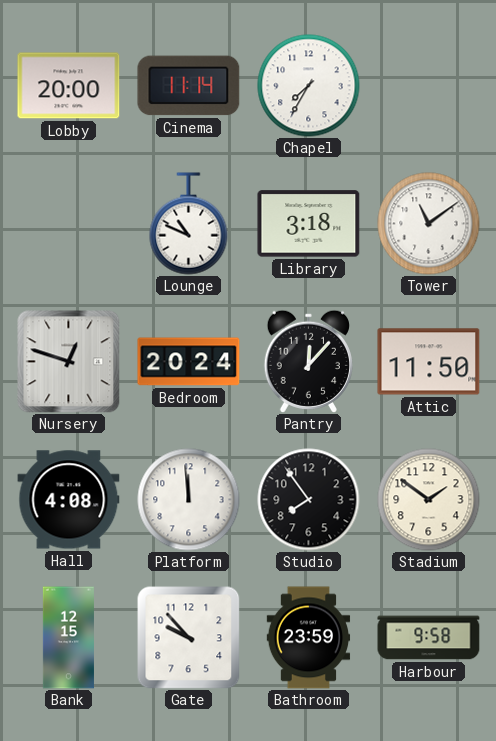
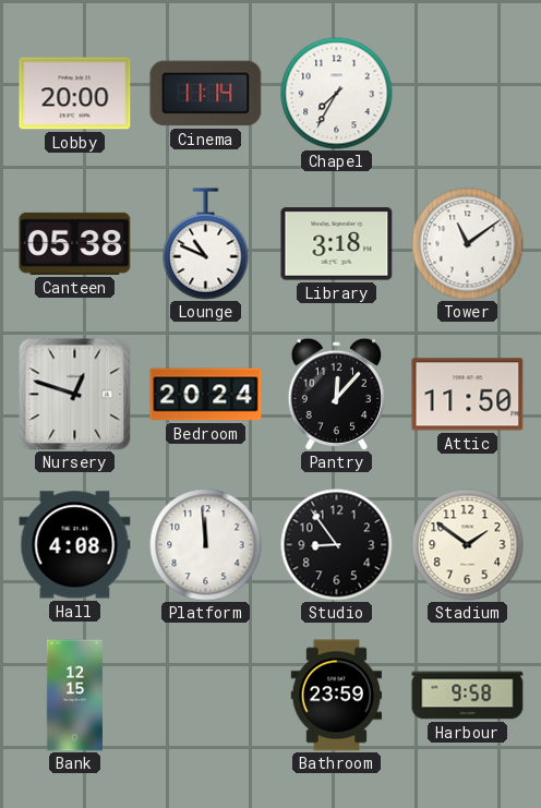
Canteen: none -> 05:38
Studio: 7:54 -> 8:54
Gate: 9:53 -> none
